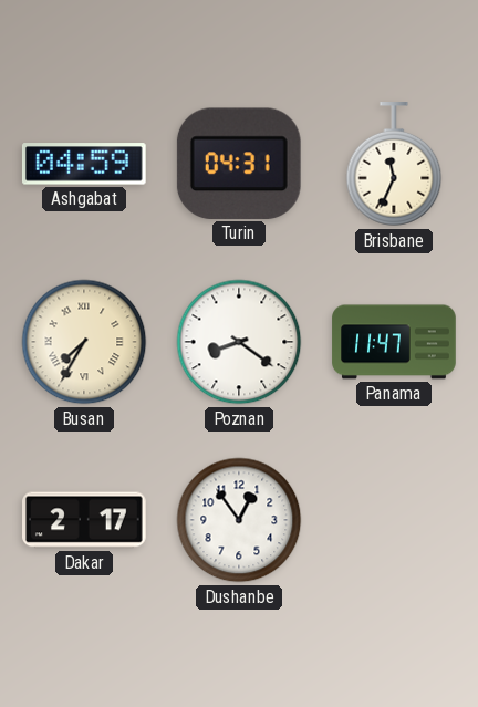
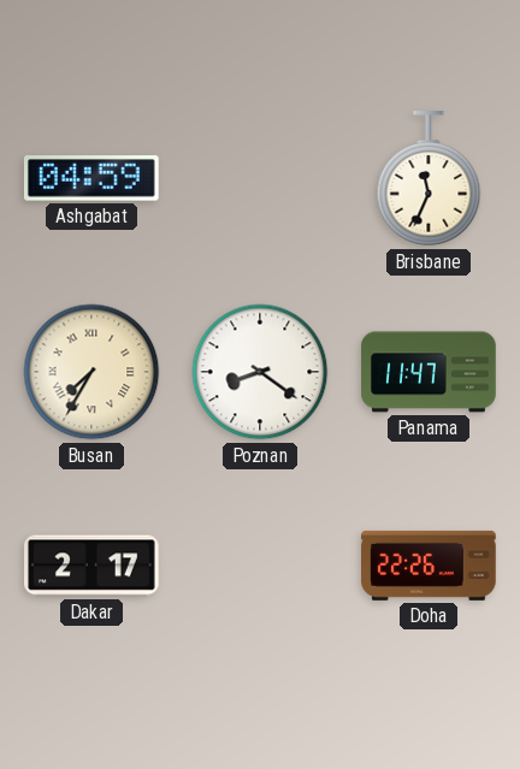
Turin: 04:31 -> none
Dushanbe: 12:54 -> none
Doha: none -> 22:26
